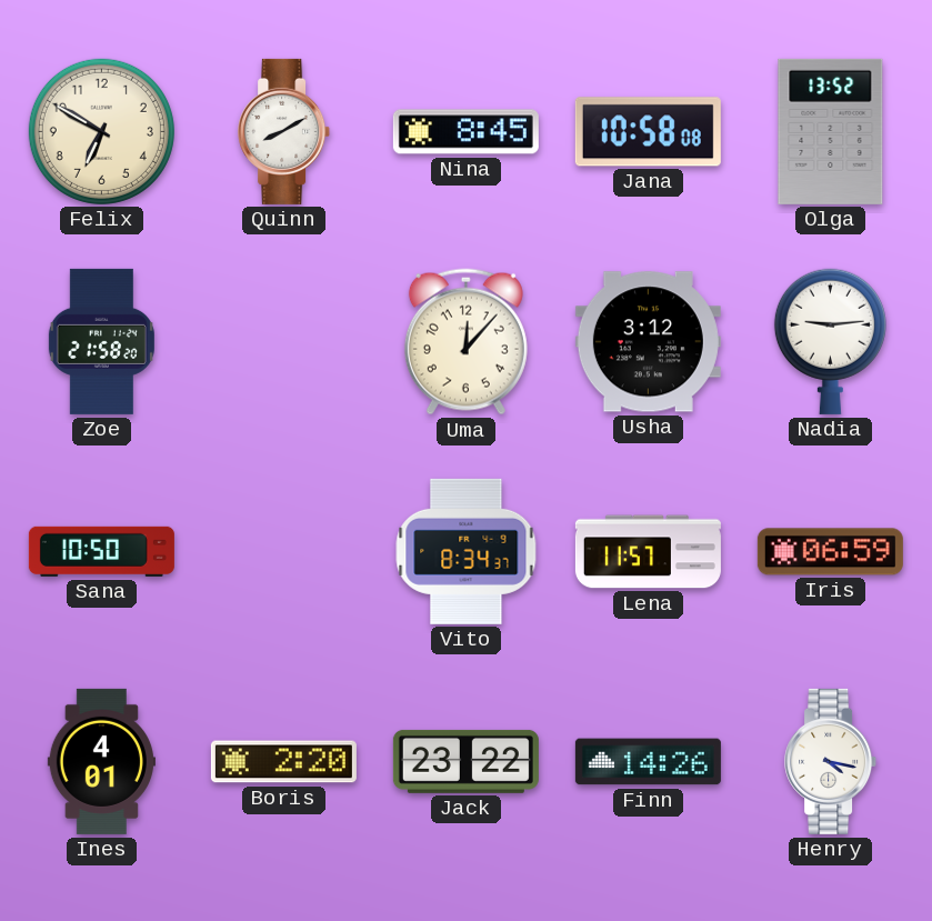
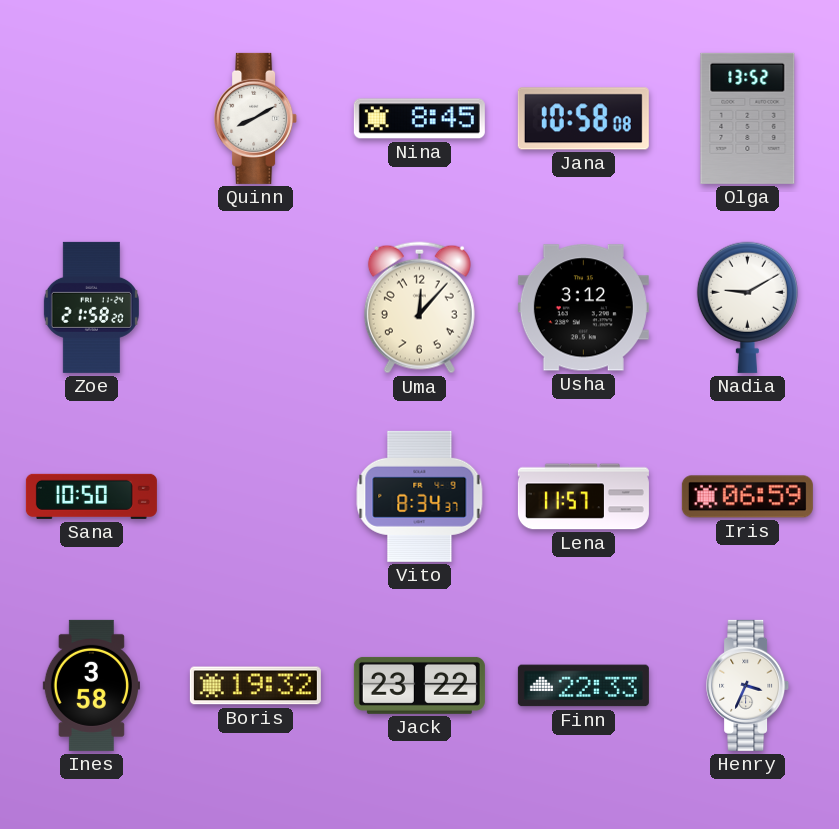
Felix: 6:50 -> none
Nadia: 9:14 -> 9:10
Ines: 4:01 -> 3:58
Boris: 2:20 -> 19:32
Finn: 14:26 -> 22:33
Henry: 4:17 -> 3:34
